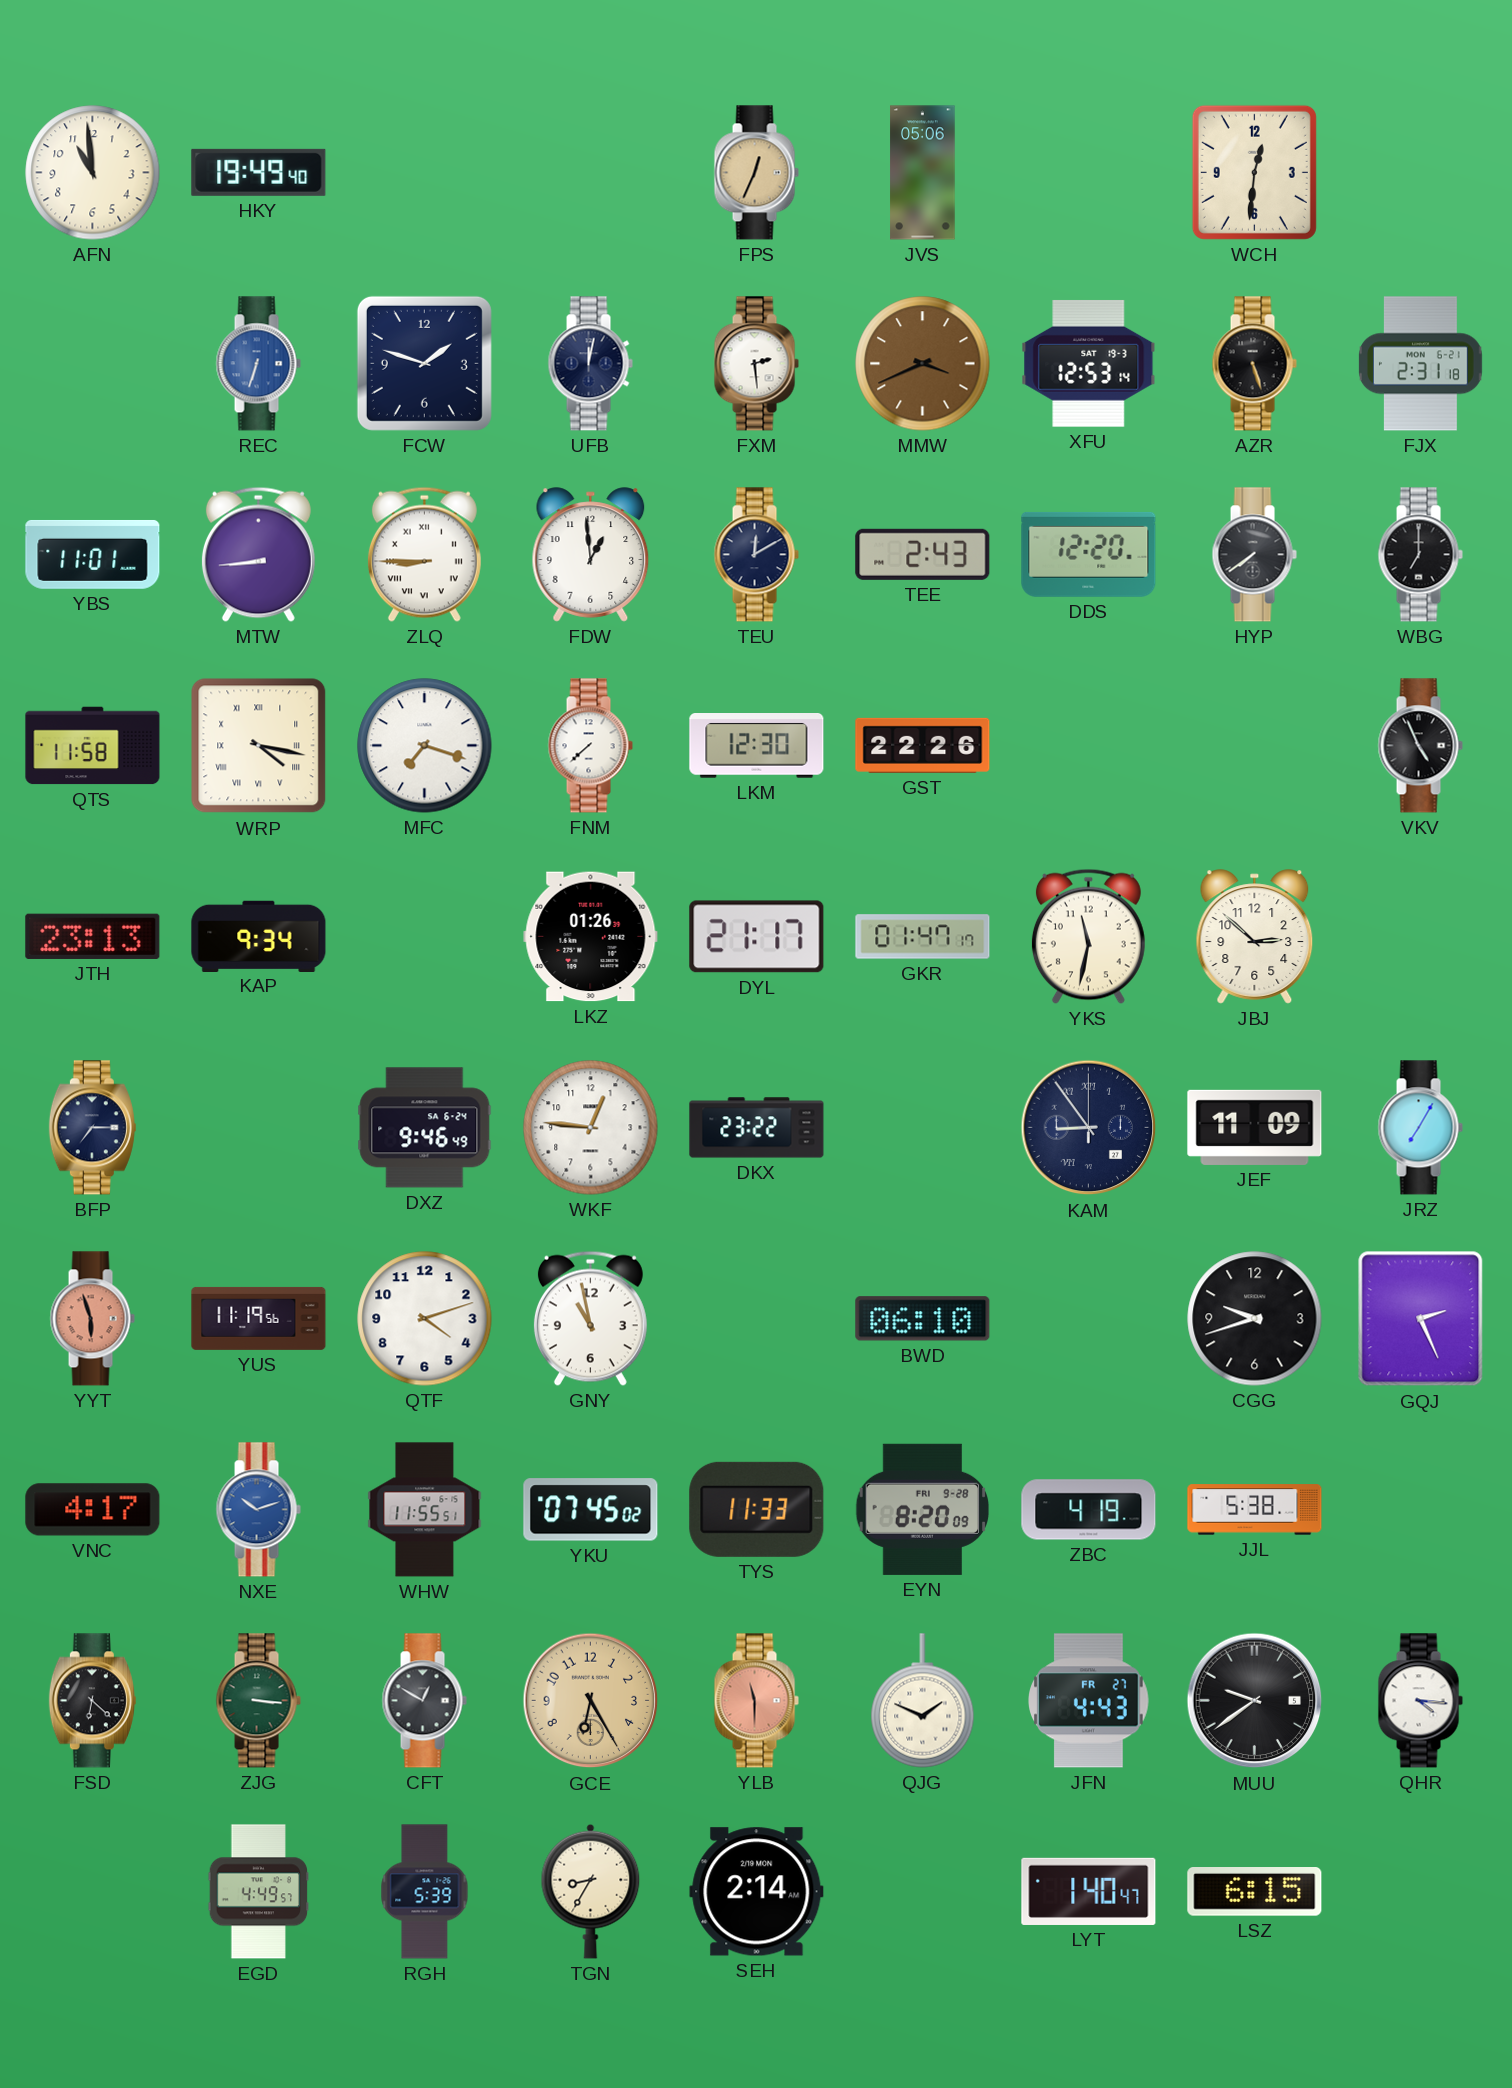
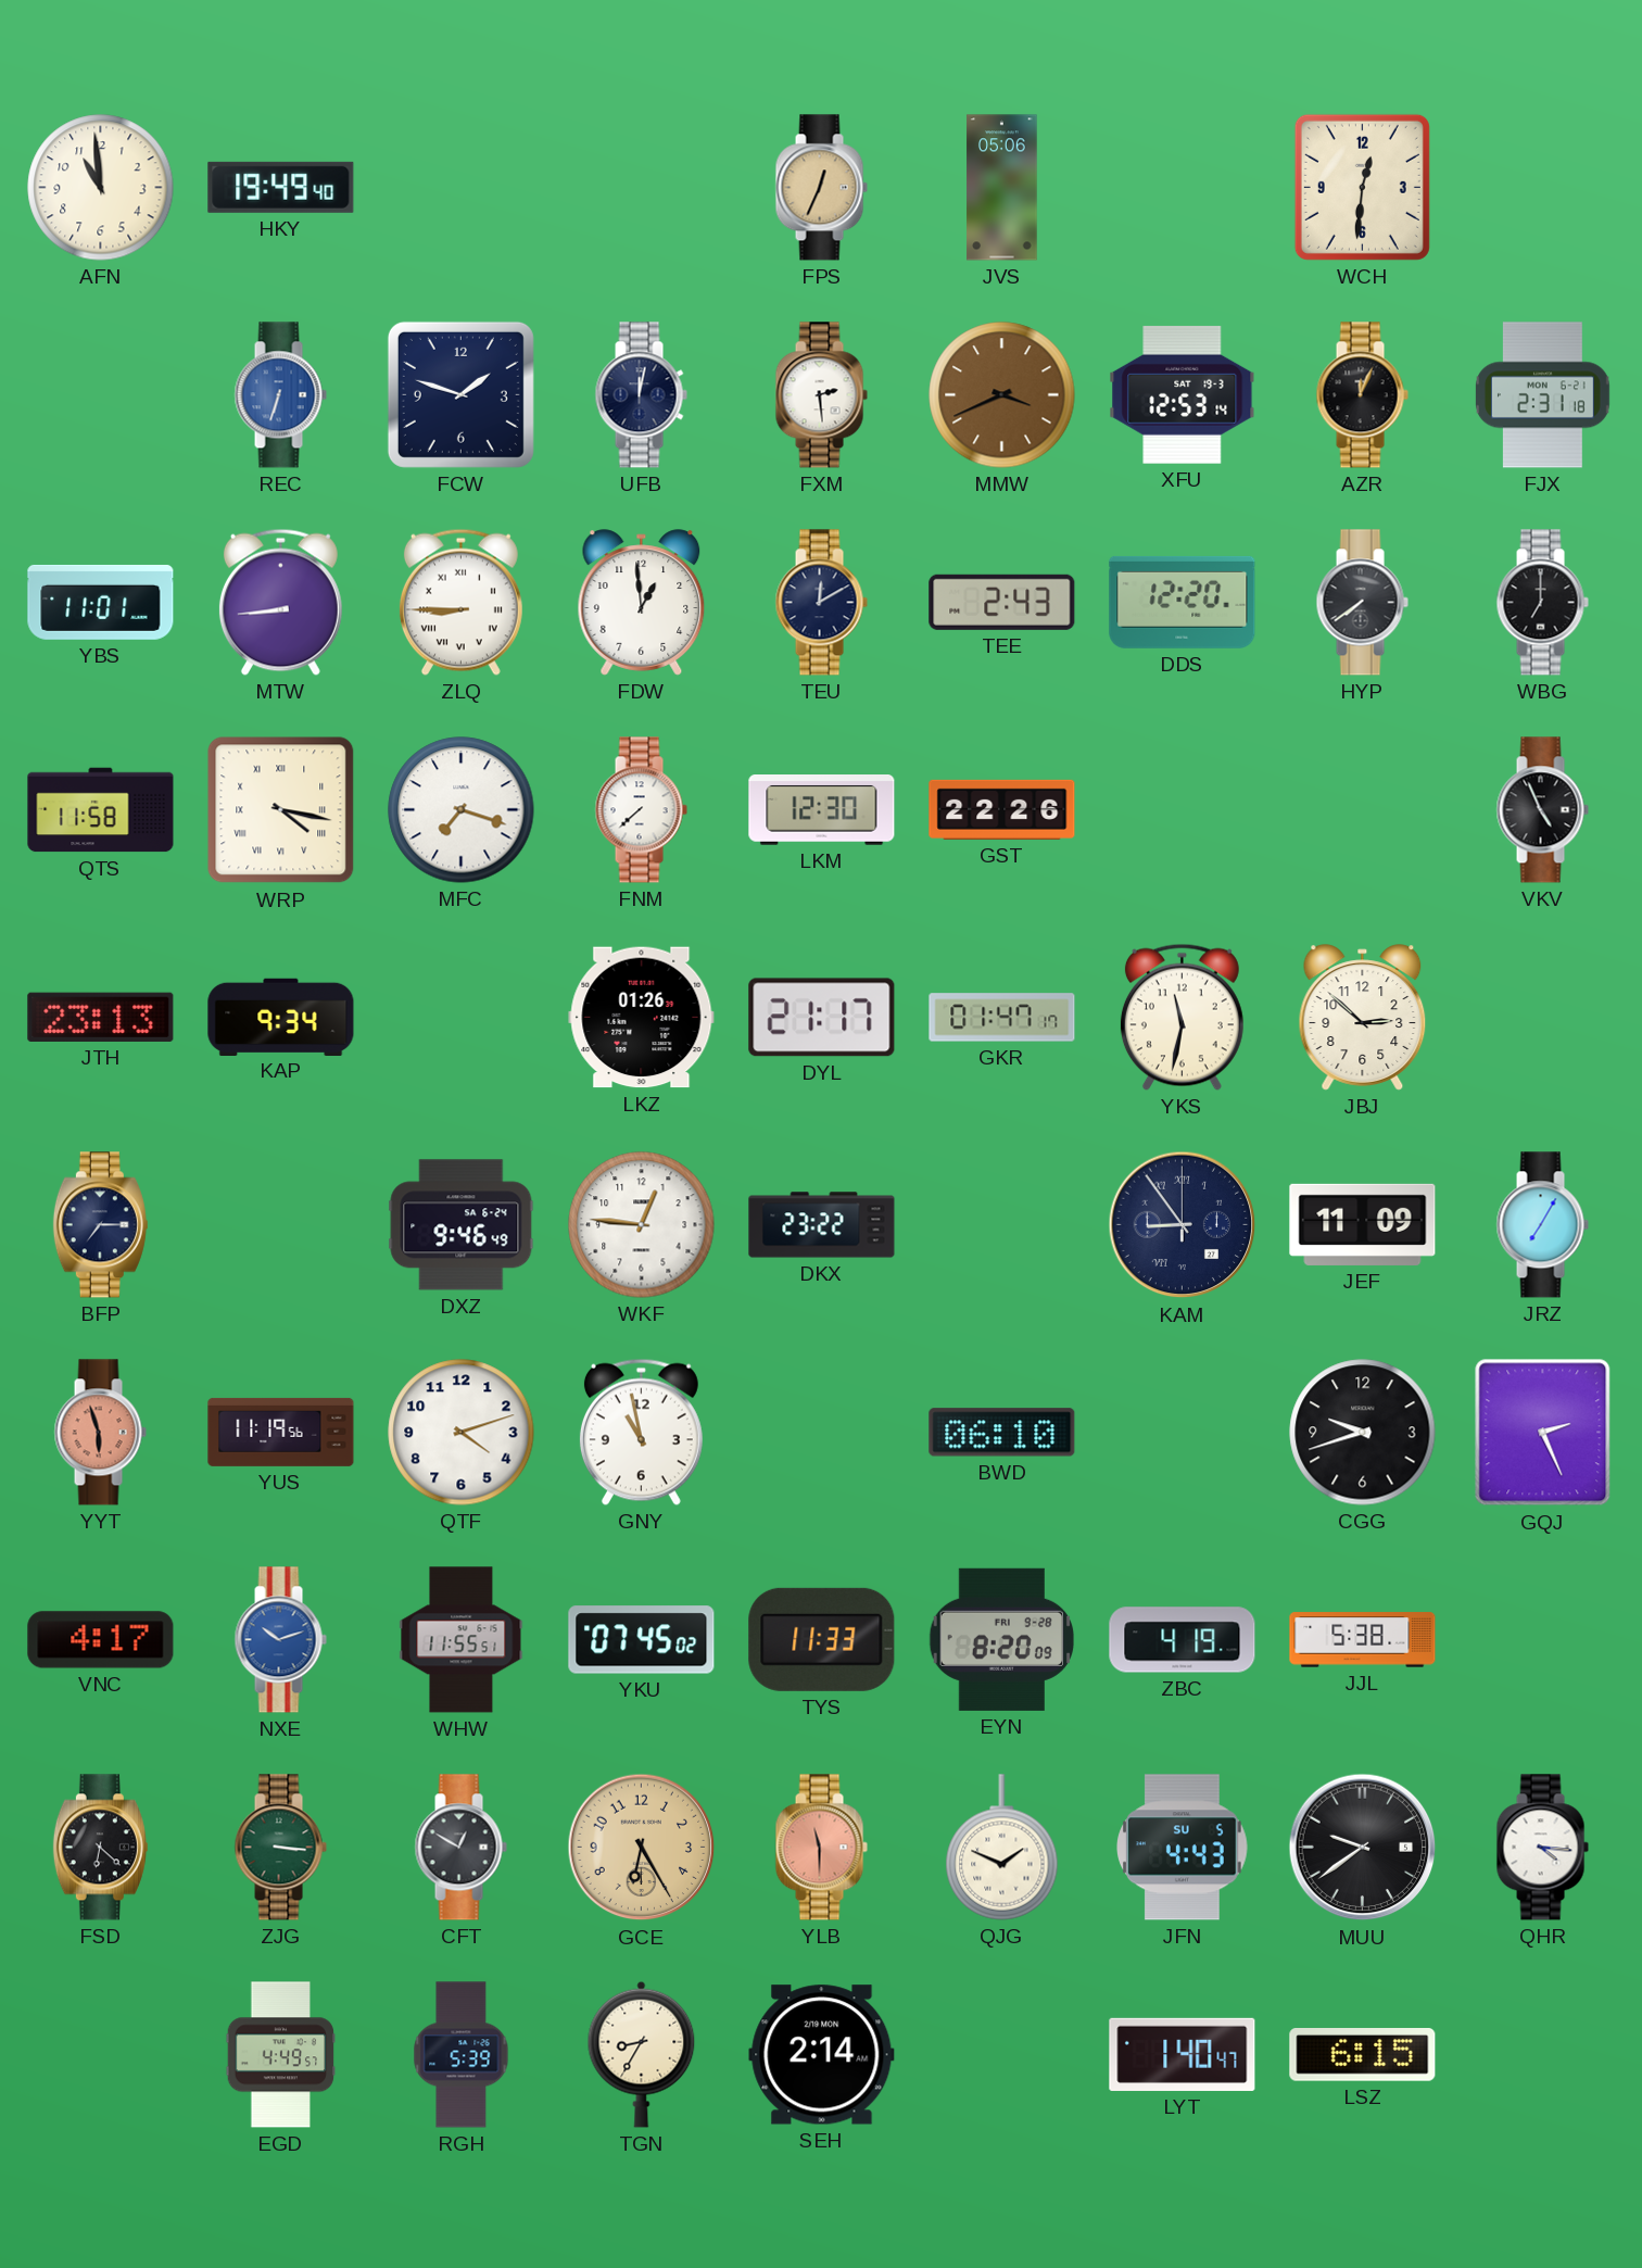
AZR: 5:27 -> 12:04
JFN date: FR 27 -> SU 5
